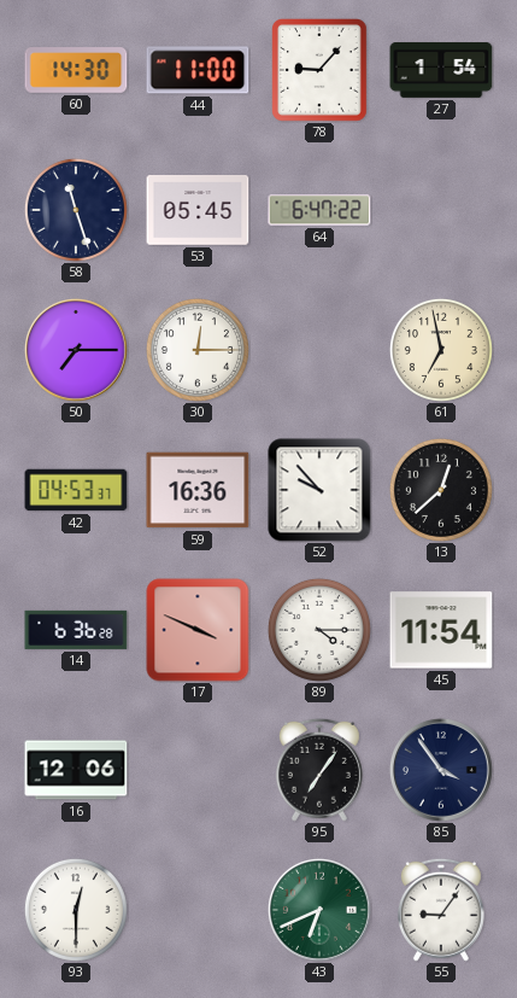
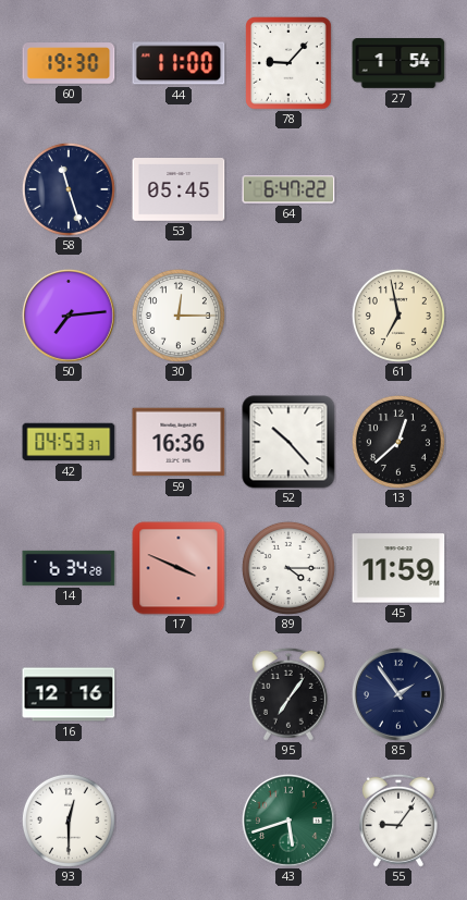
60: 14:30 -> 19:30
50: 7:15 -> 7:14
52: 9:53 -> 10:23
14: 6:36 -> 6:34
45: 11:54 -> 11:59
16: 12:06 -> 12:16
85: 3:54 -> 1:54
43: 6:41 -> 5:42
